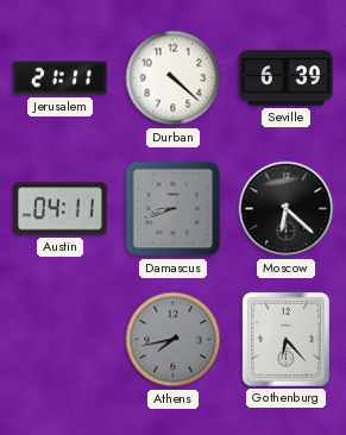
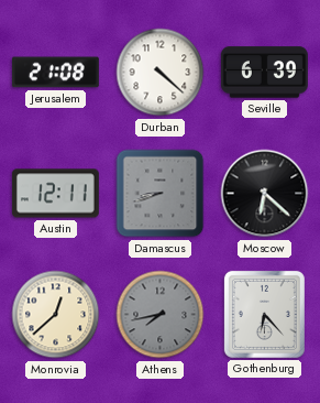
Jerusalem: 21:11 -> 21:08
Austin: 04:11 -> 12:11
Monrovia: none -> 12:38
